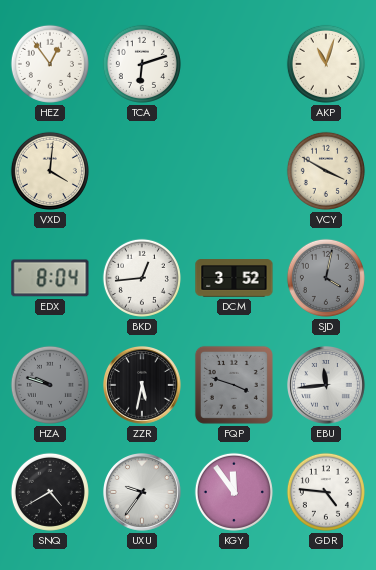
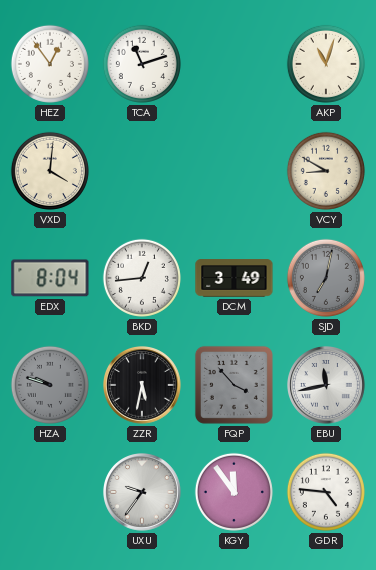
TCA: 6:12 -> 11:12
VCY: 3:50 -> 8:50
DCM: 3:52 -> 3:49
SJD: 4:02 -> 7:02
FQP: 3:48 -> 3:53
EBU: 11:44 -> 11:43
SNQ: 4:40 -> none
